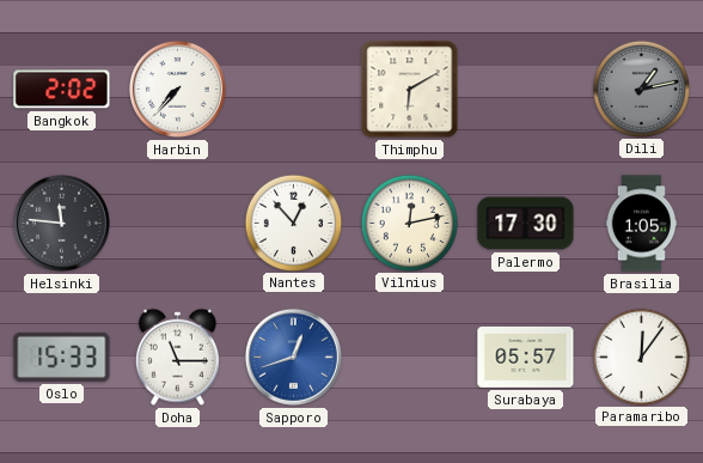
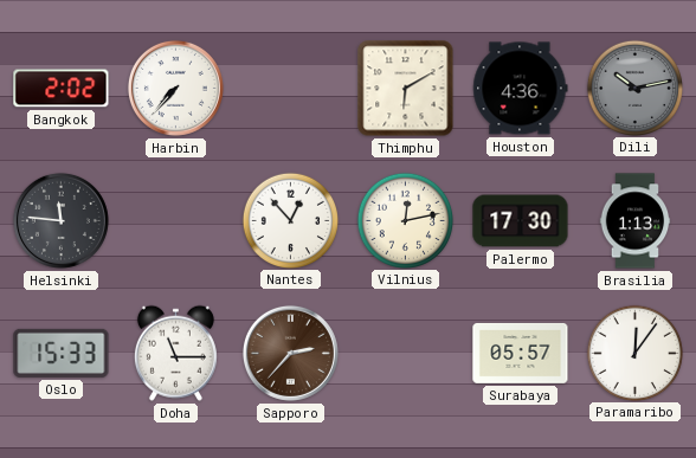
Houston: none -> 4:36
Dili: 1:13 -> 10:13
Brasilia: 1:05 -> 1:13
Sapporo: 12:42 -> 2:37
Sapporo dial: blue -> brown
